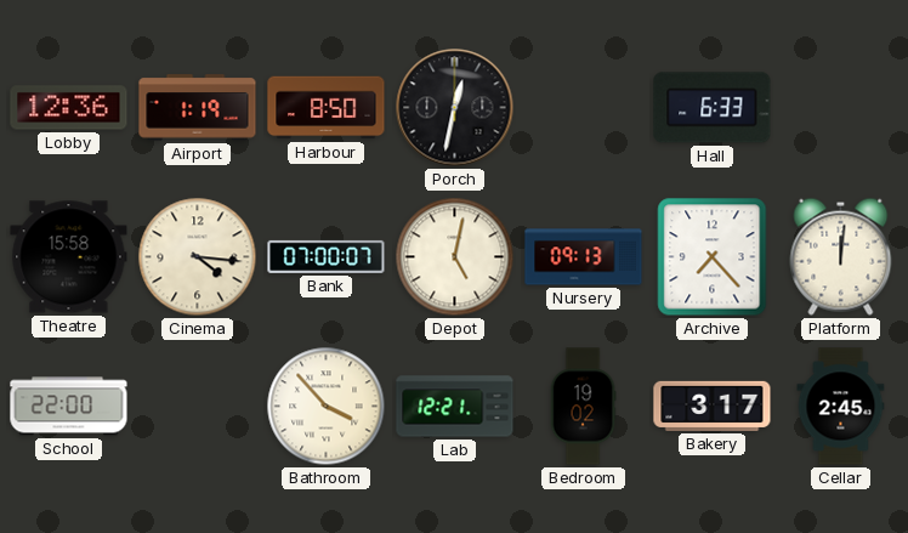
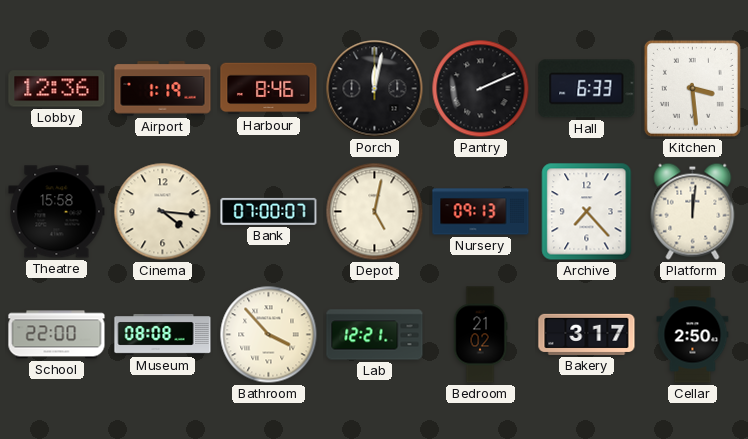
Harbour: 8:50 -> 8:46
Porch: 12:32 -> 12:02
Pantry: none -> 2:11
Kitchen: none -> 3:29
Museum: none -> 08:08
Bedroom: 19:02 -> 21:02
Cellar: 2:45 -> 2:50
